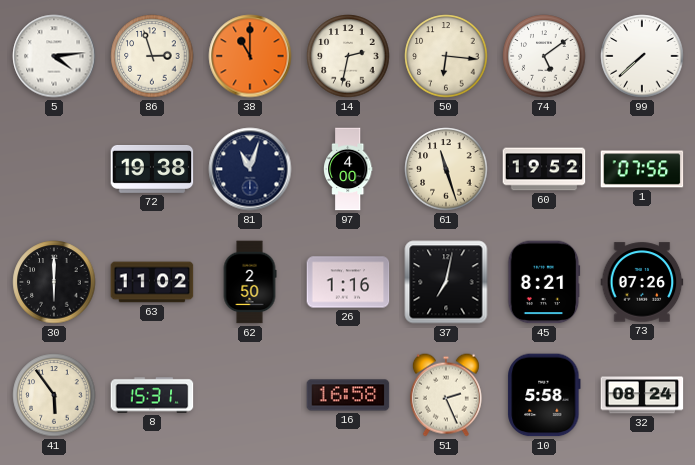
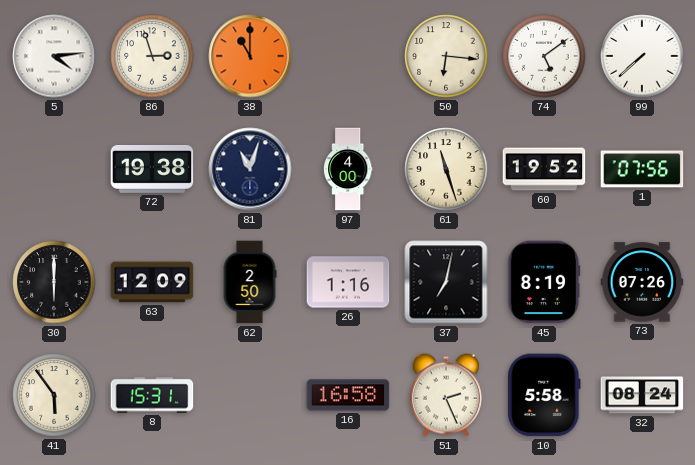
14: 2:32 -> none
63: 11:02 -> 12:09
45: 8:21 -> 8:19
